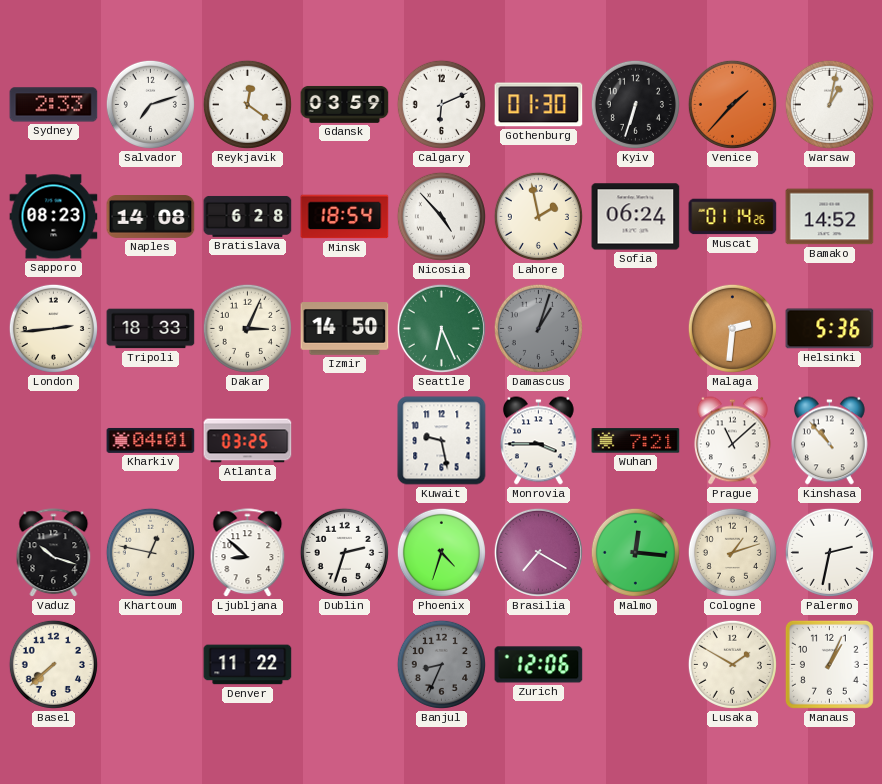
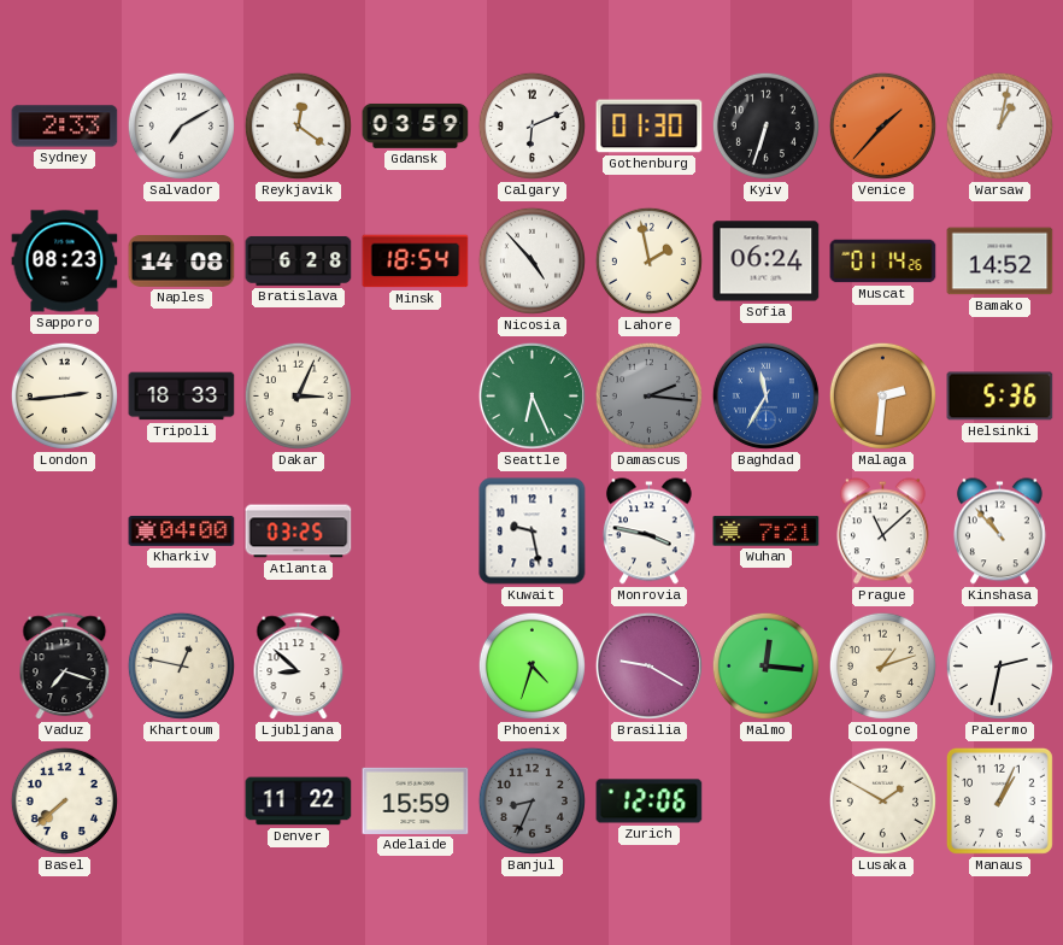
Salvador: 7:12 -> 7:10
Izmir: 14:50 -> none
Damascus: 1:03 -> 2:16
Baghdad: none -> 11:35
Kharkiv: 04:01 -> 04:00
Monrovia: 3:45 -> 3:47
Vaduz: 10:18 -> 7:18
Dublin: 2:33 -> none
Brasilia: 7:20 -> 9:20
Adelaide: none -> 15:59
